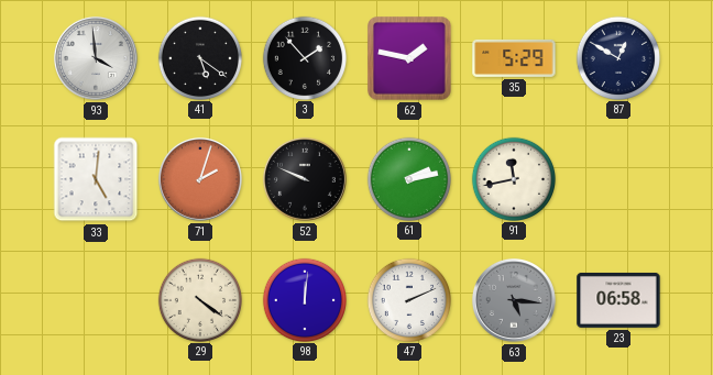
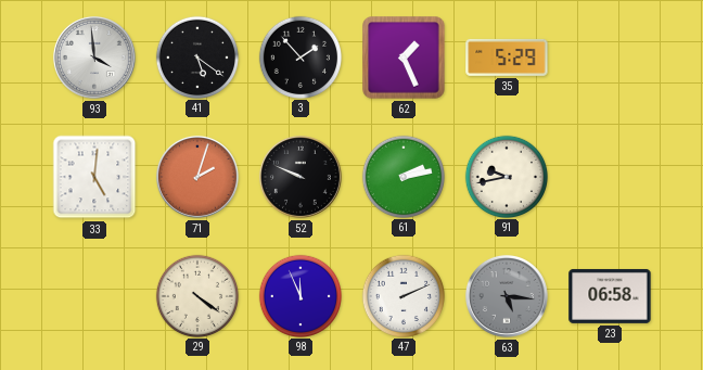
62: 1:47 -> 1:26
87: 12:50 -> none
91: 11:43 -> 9:43
98: 12:01 -> 11:56
